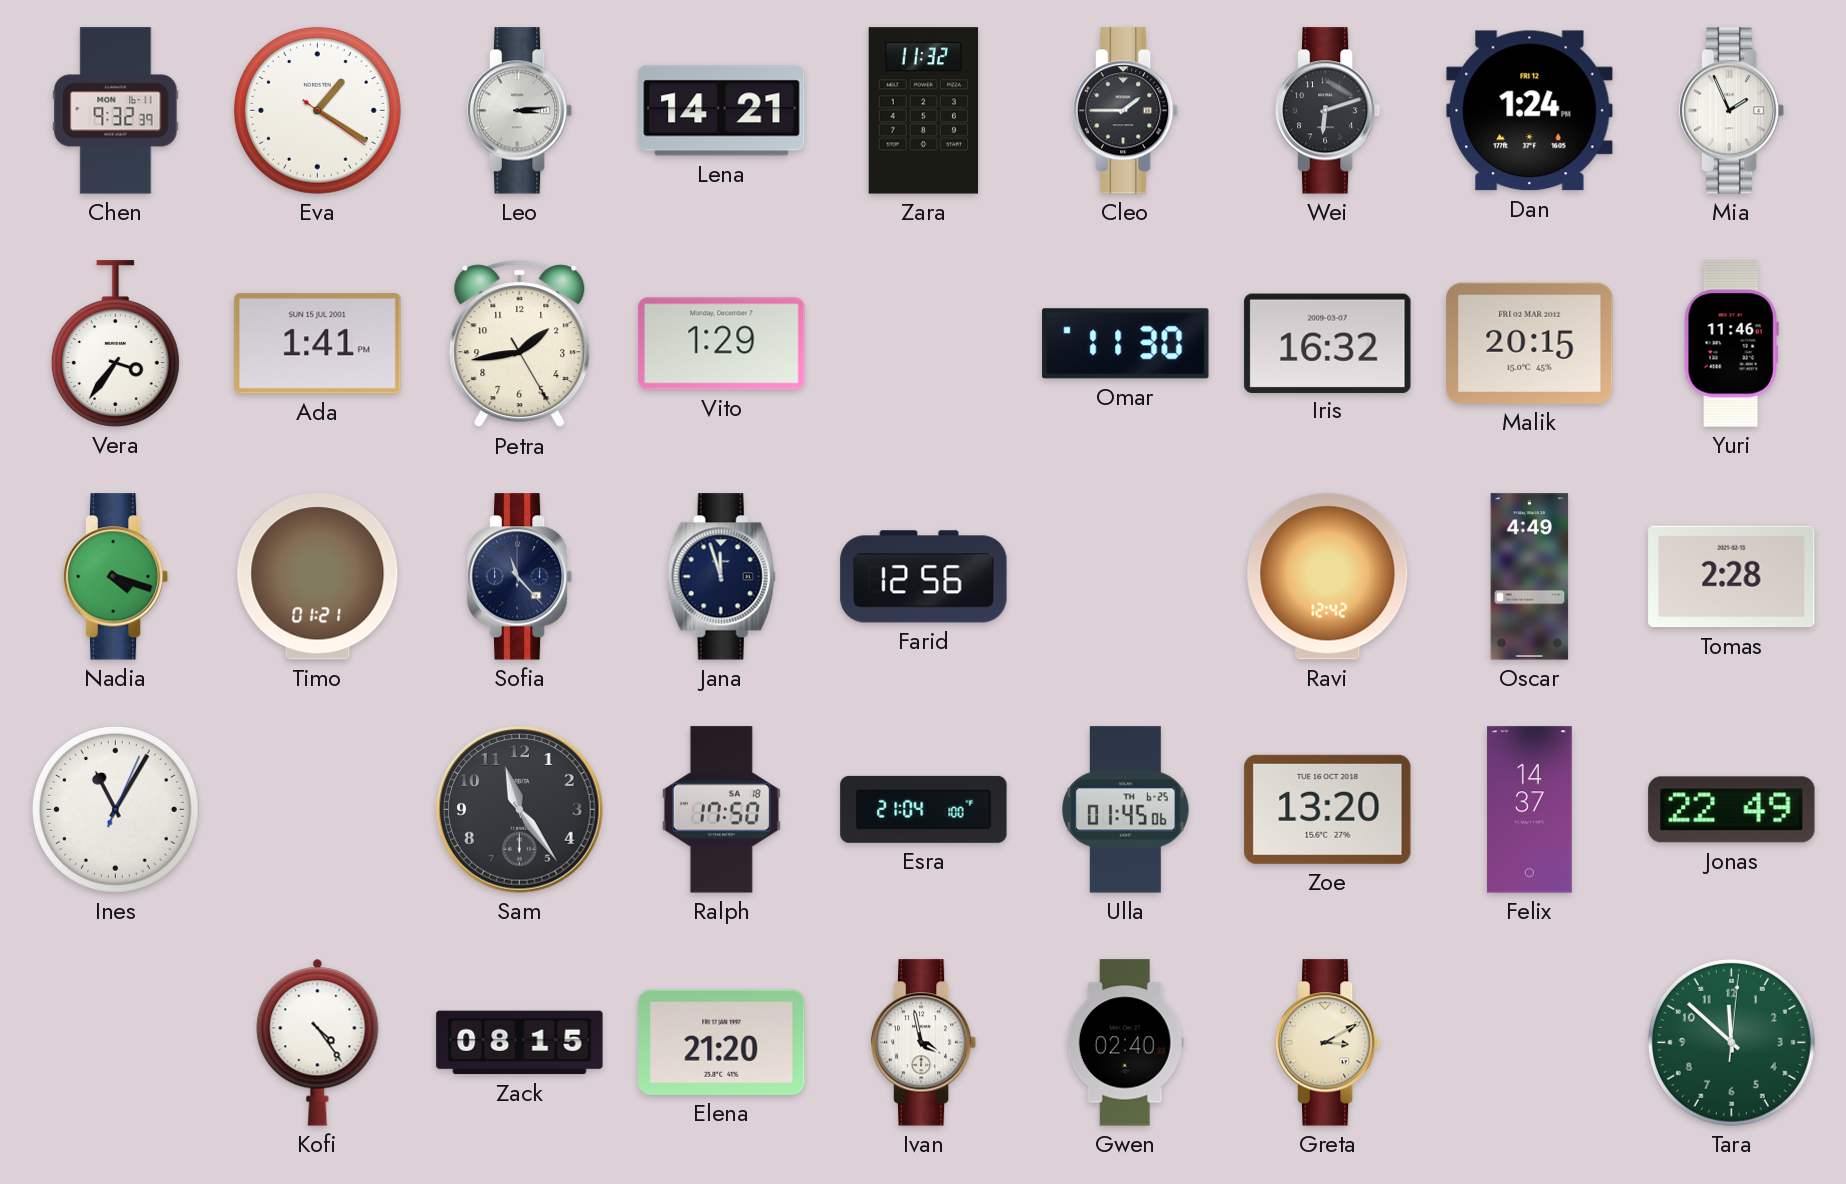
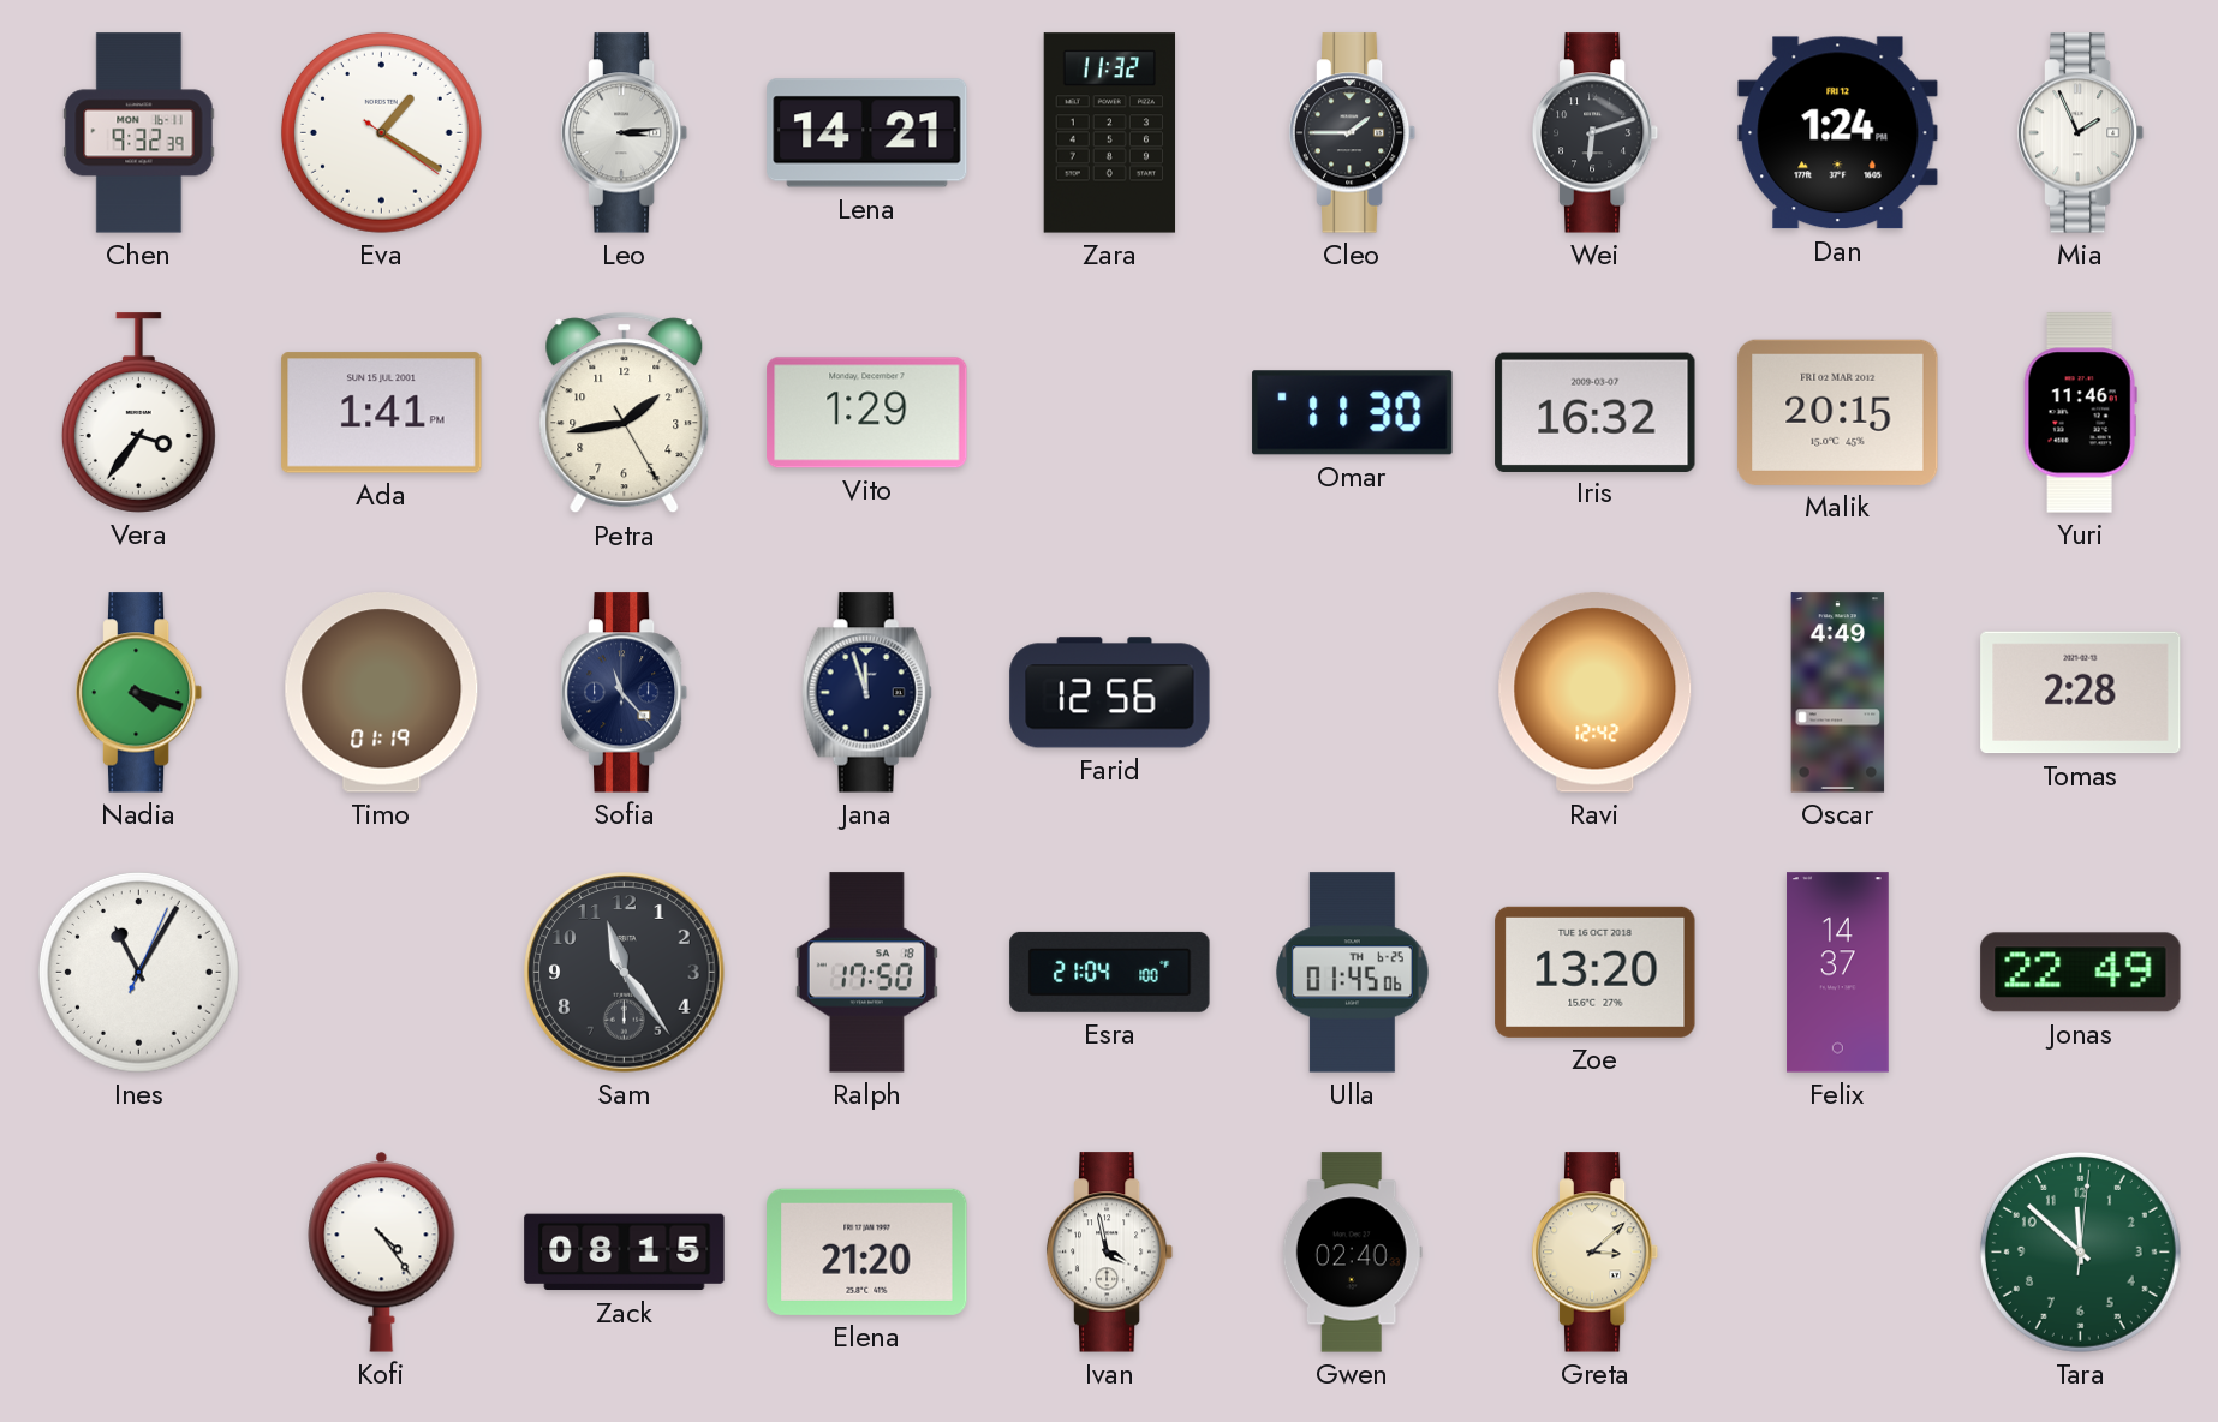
Timo: 01:21 -> 01:19
Greta: 3:10 -> 3:08
